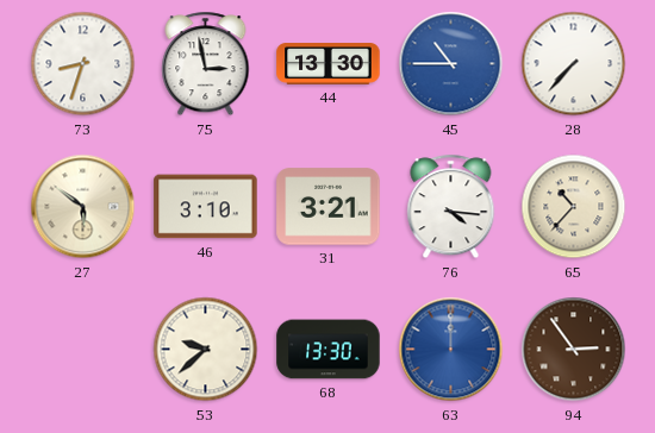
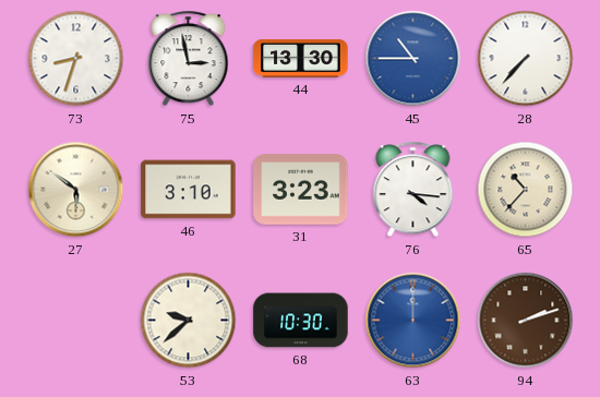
31: 3:21 -> 3:23
68: 13:30 -> 10:30
94: 2:54 -> 2:12
